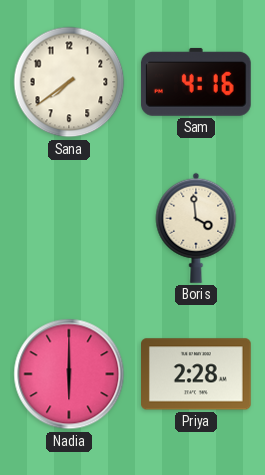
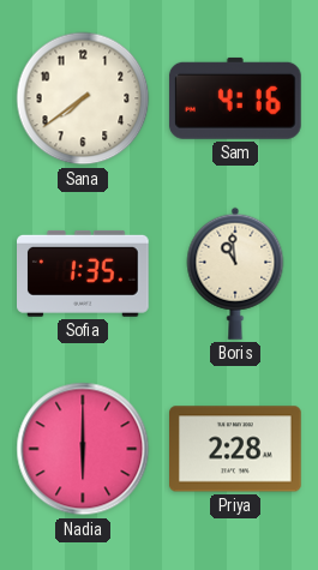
Sofia: none -> 1:35
Boris: 3:59 -> 10:59
